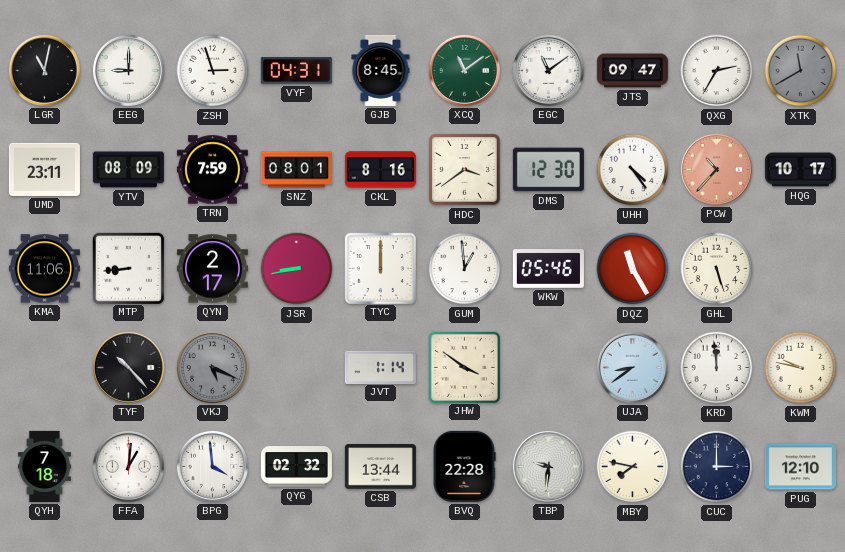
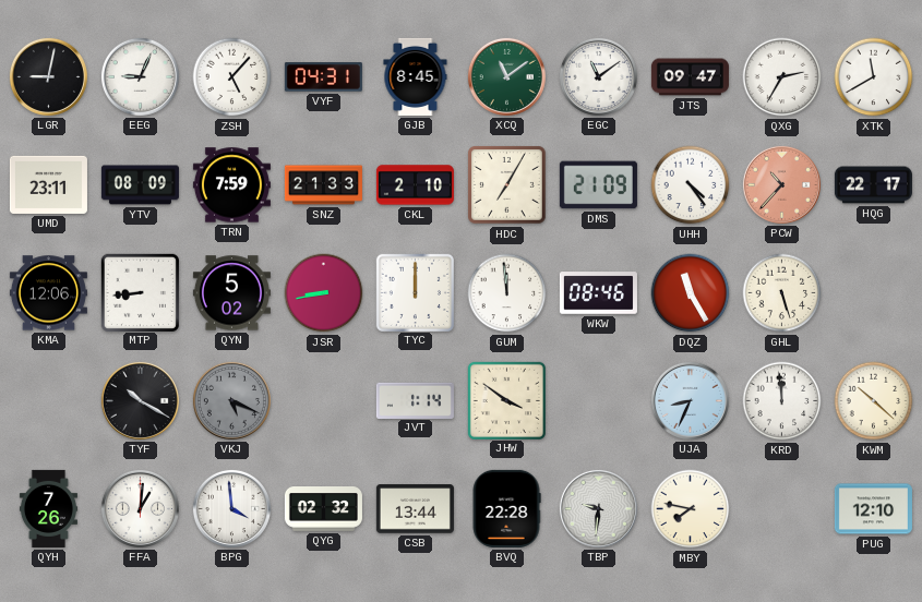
LGR: 11:02 -> 9:02
EEG: 9:00 -> 9:04
ZSH: 2:57 -> 5:07
XTK dial: grey -> white
SNZ: 08:01 -> 21:33
CKL: 8:16 -> 2:10
HDC: 3:39 -> 7:05
DMS: 12:30 -> 21:09
HQG: 10:17 -> 22:17
KMA: 11:06 -> 12:06
QYN: 2:17 -> 5:02
GUM: 12:59 -> 11:59
WKW: 05:46 -> 08:46
TYF: 10:23 -> 10:20
UJA: 8:39 -> 8:34
KWM: 9:47 -> 10:22
QYH: 7:18 -> 7:26
CUC: 3:00 -> none
